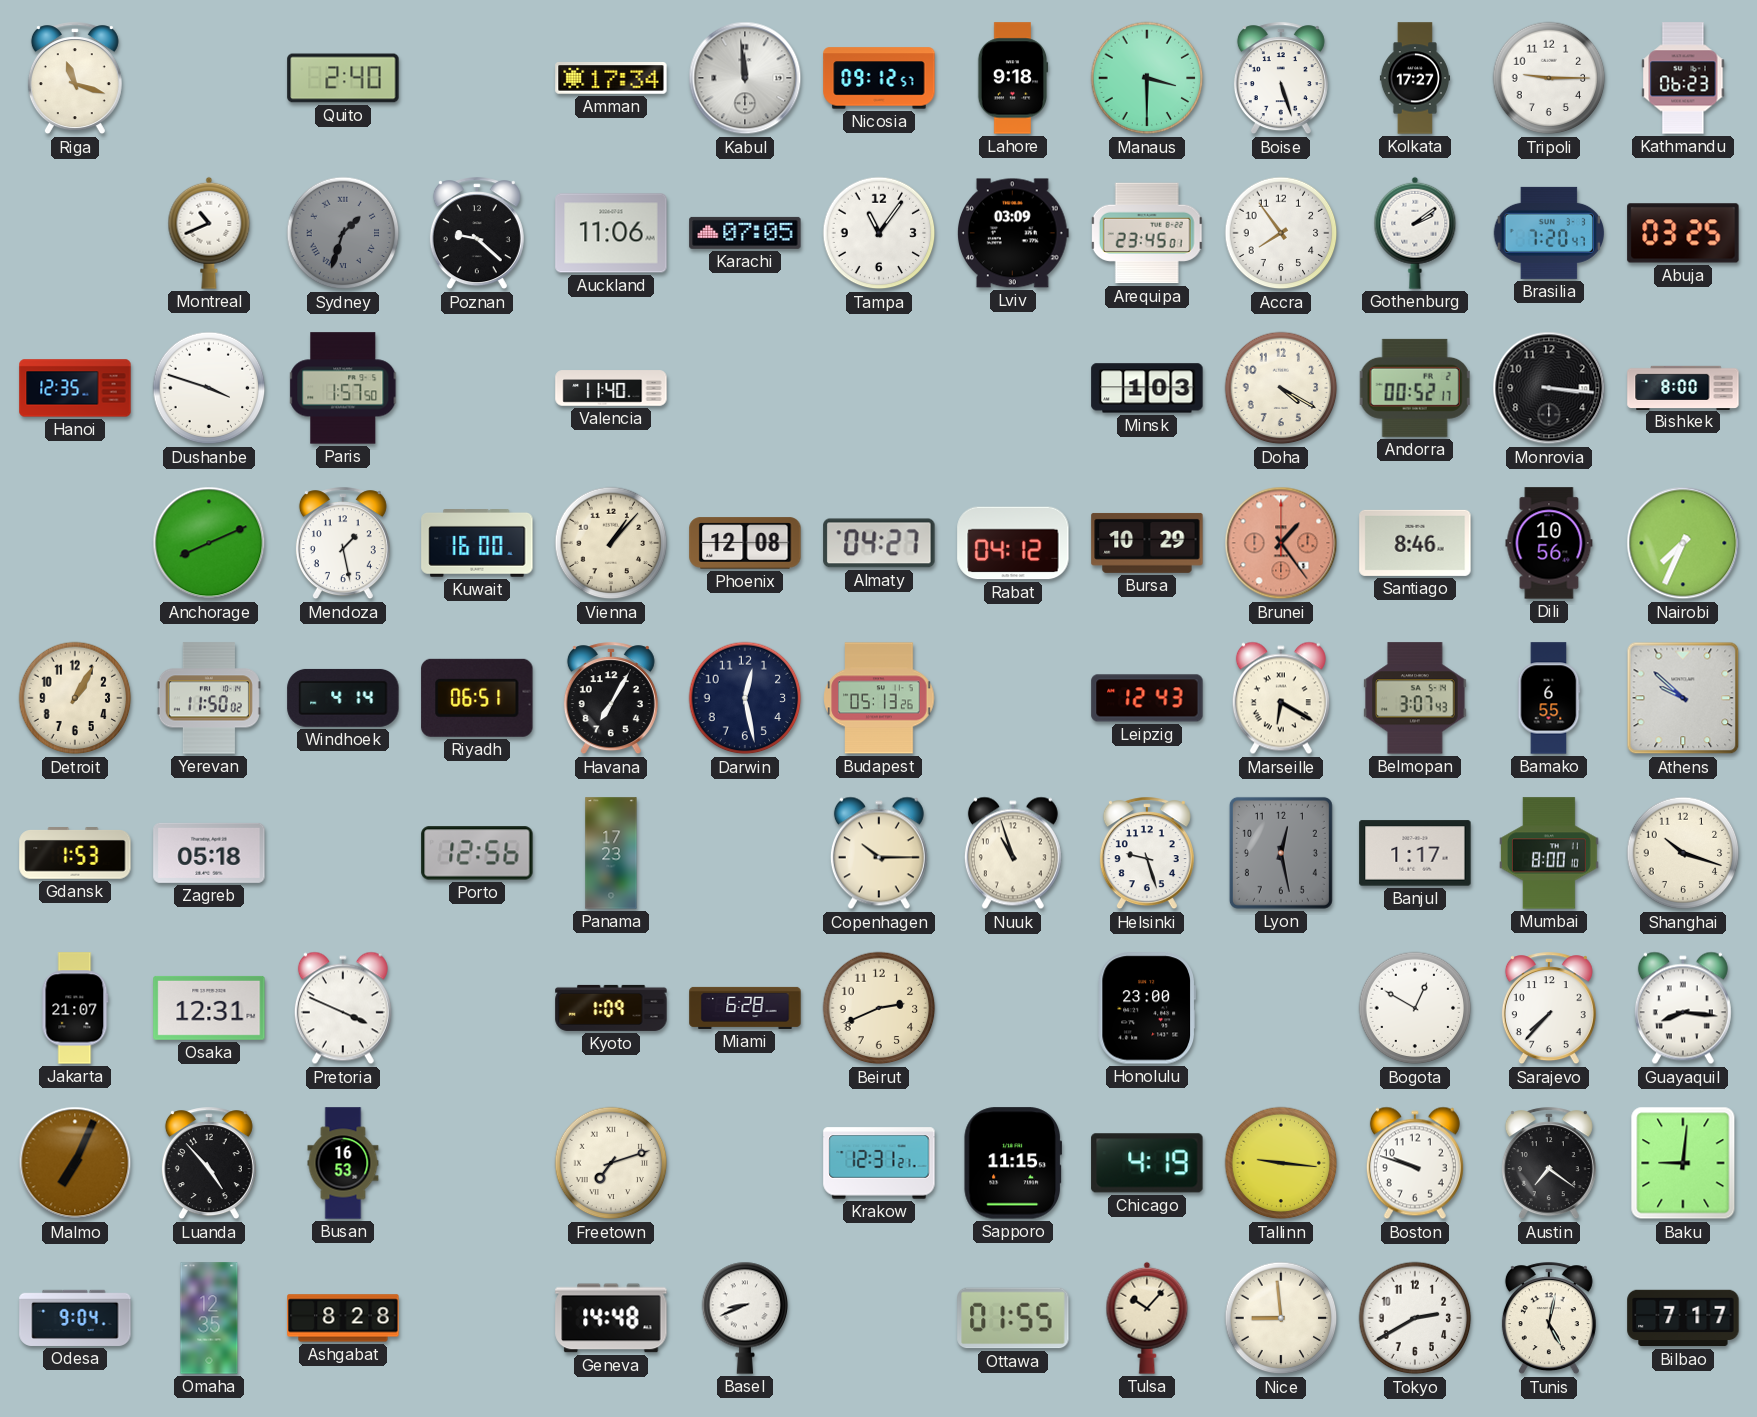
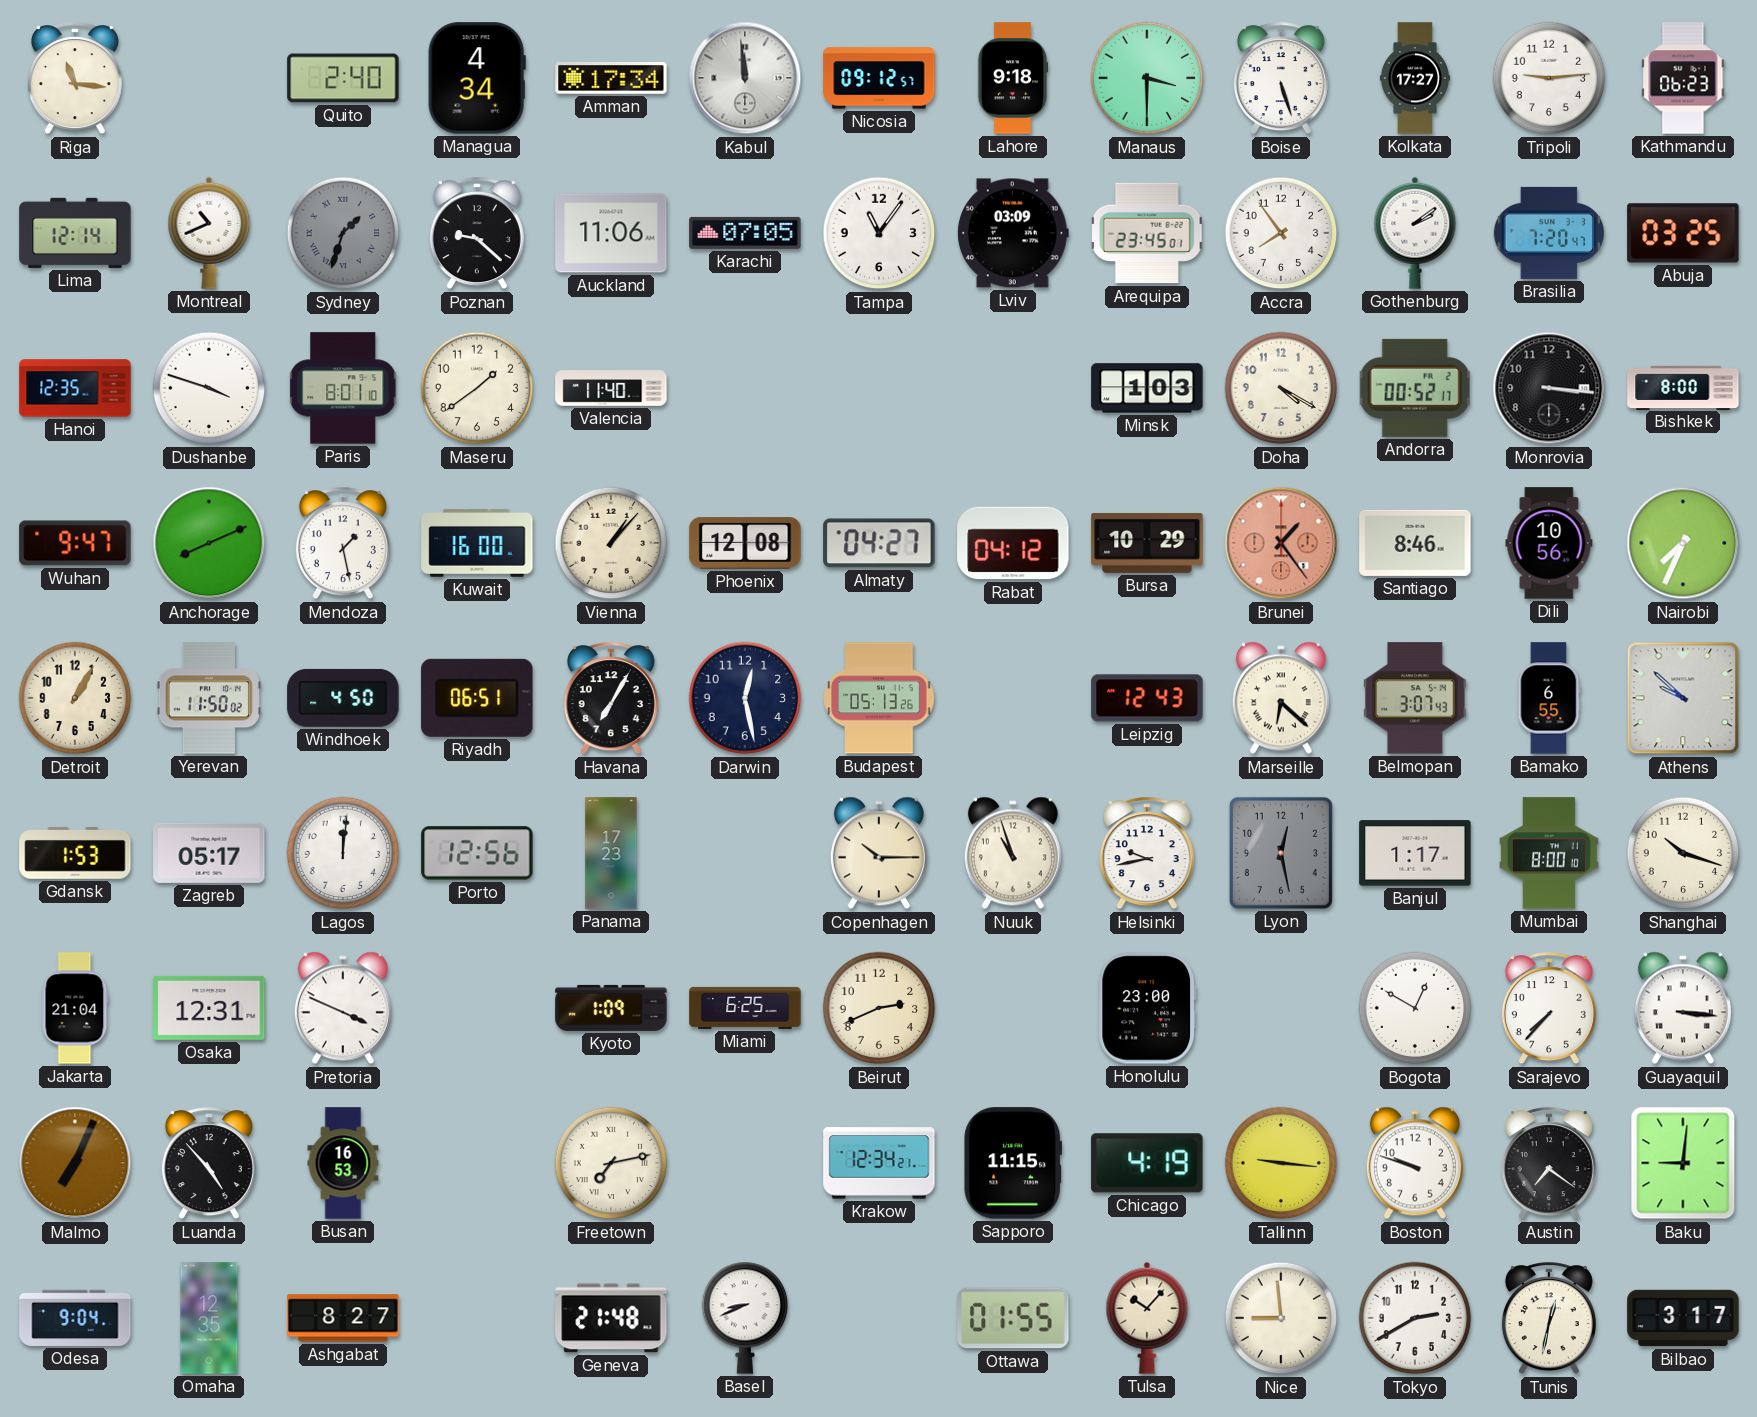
Riga: 11:18 -> 11:16
Managua: none -> 4:34
Tripoli: 9:15 -> 9:14
Lima: none -> 12:14
Paris: 1:57 -> 8:01
Maseru: none -> 1:39
Wuhan: none -> 9:47
Windhoek: 4:14 -> 4:50
Marseille: 6:20 -> 6:22
Zagreb: 05:18 -> 05:17
Lagos: none -> 12:01
Helsinki: 9:27 -> 9:43
Jakarta: 21:07 -> 21:04
Miami: 6:28 -> 6:25
Guayaquil: 8:16 -> 3:16
Freetown: 7:12 -> 7:13
Krakow: 12:31 -> 12:34
Ashgabat: 8:28 -> 8:27
Geneva: 14:48 -> 21:48
Tunis: 5:02 -> 12:32
Bilbao: 7:17 -> 3:17
